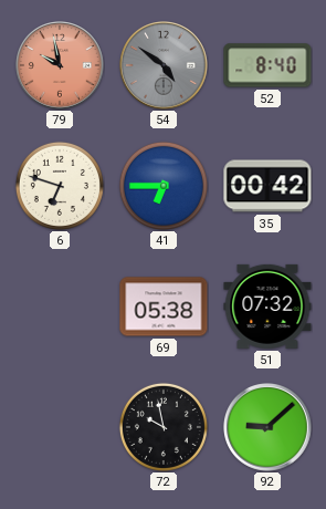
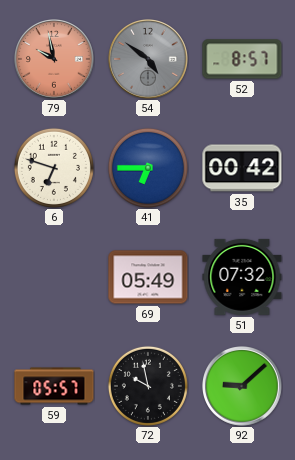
52: 8:40 -> 8:57
69: 05:38 -> 05:49
59: none -> 05:57
